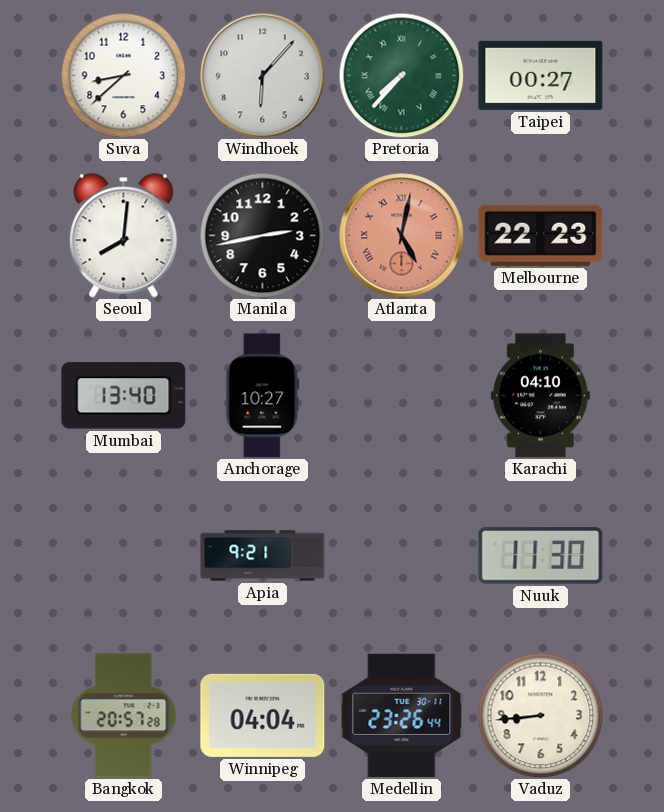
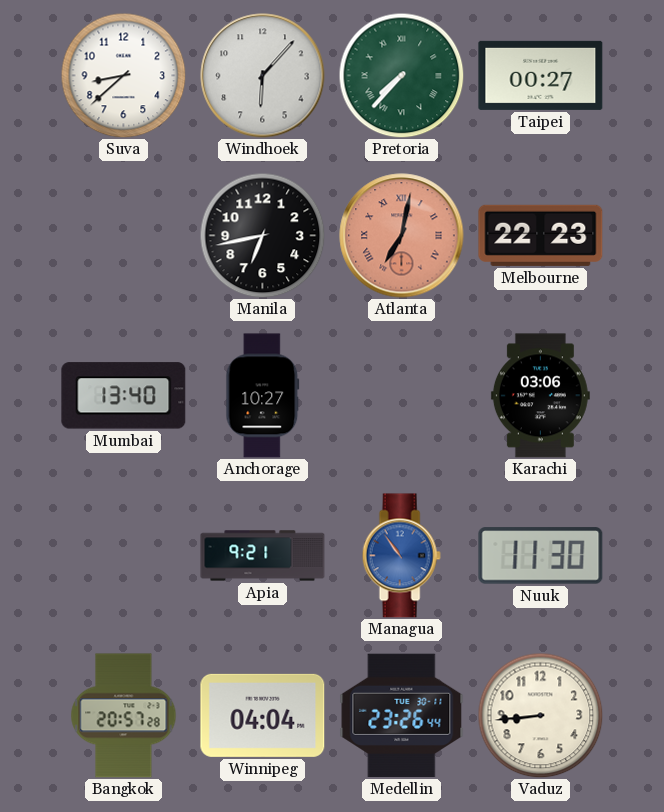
Seoul: 8:01 -> none
Manila: 2:43 -> 6:43
Atlanta: 5:02 -> 7:02
Karachi: 04:10 -> 03:06
Managua: none -> 10:54
